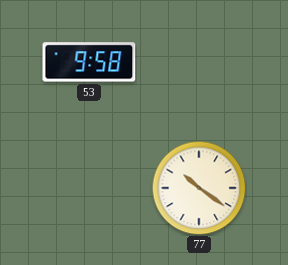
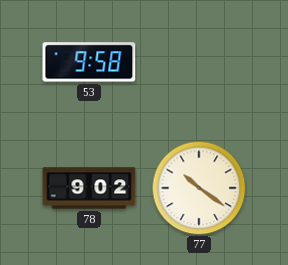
78: none -> 9:02
